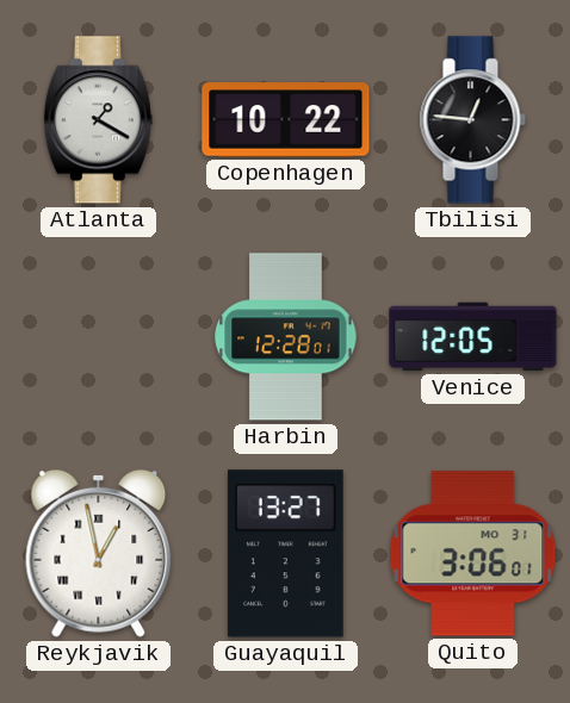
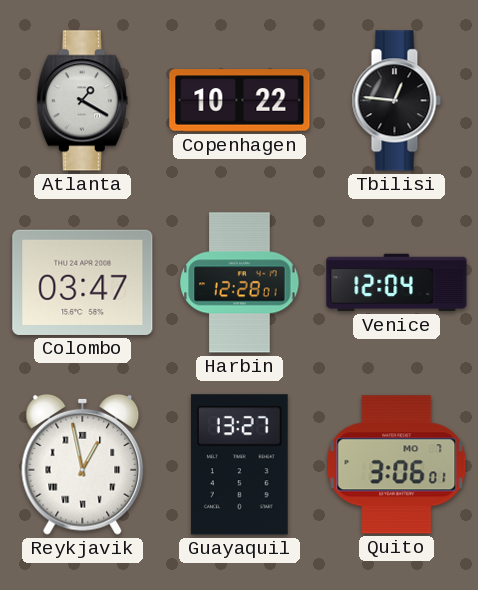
Colombo: none -> 03:47
Venice: 12:05 -> 12:04
Quito date: MO 31 -> MO 7
